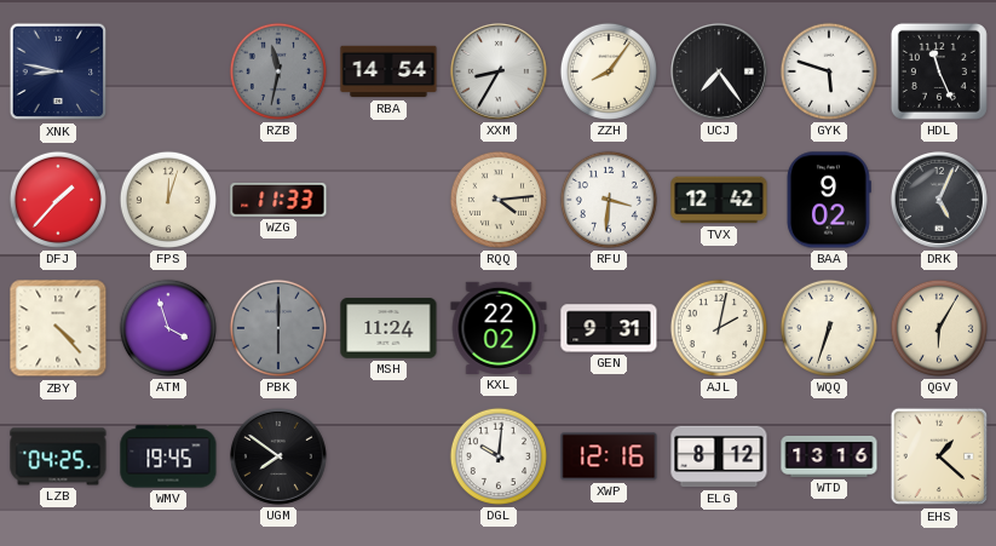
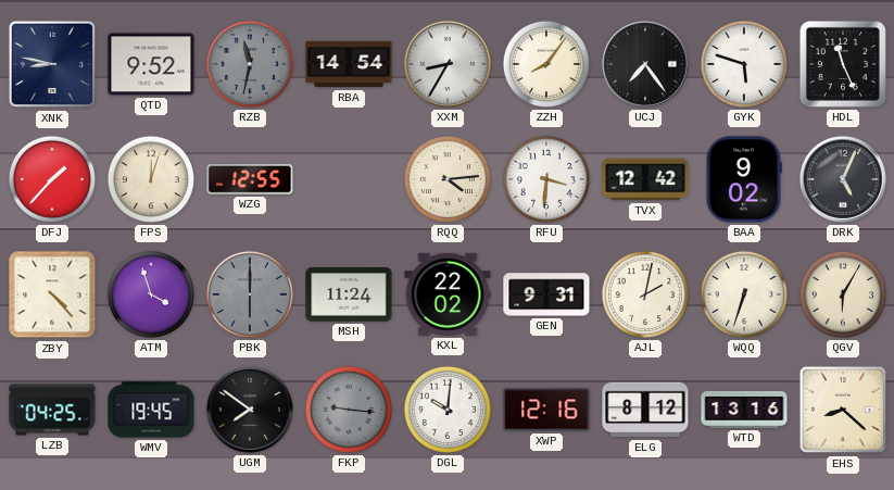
QTD: none -> 9:52
WZG: 11:33 -> 12:55
FKP: none -> 9:16
EHS: 1:22 -> 8:22
